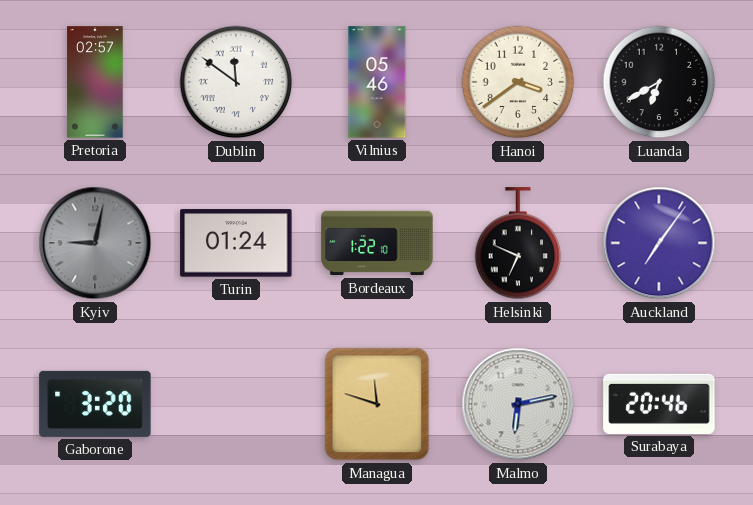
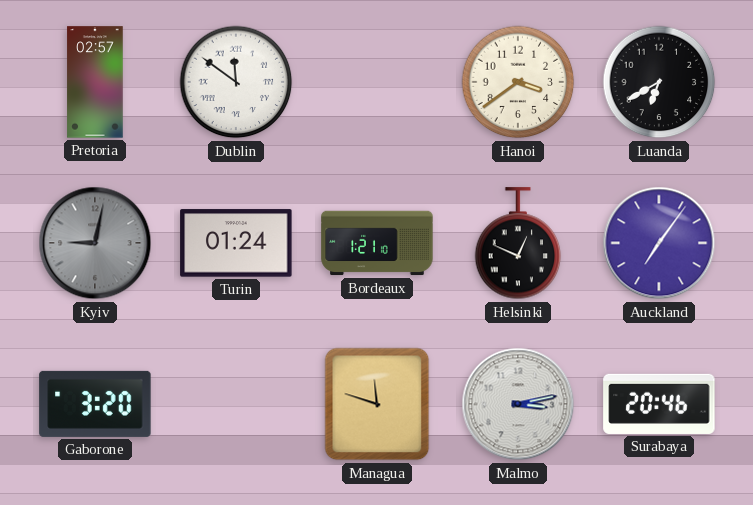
Vilnius: 05:46 -> none
Bordeaux: 1:22 -> 1:21
Helsinki: 6:49 -> 12:49
Malmo: 6:13 -> 3:13
